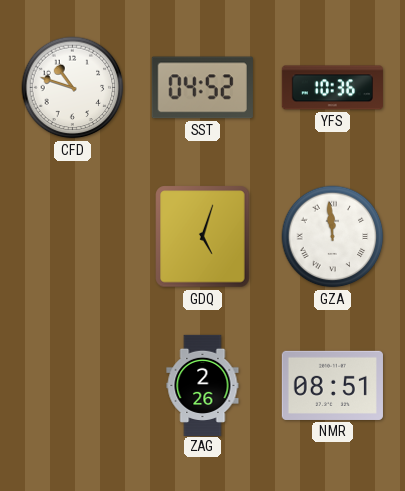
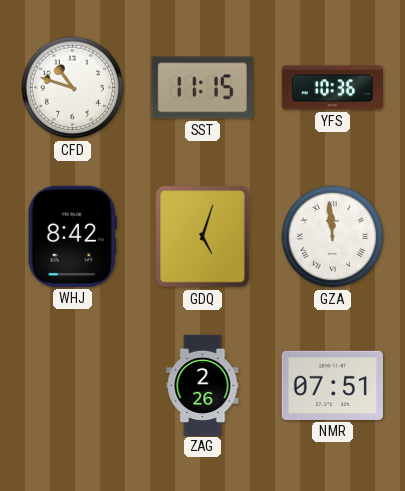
SST: 04:52 -> 11:15
WHJ: none -> 8:42
NMR: 08:51 -> 07:51
